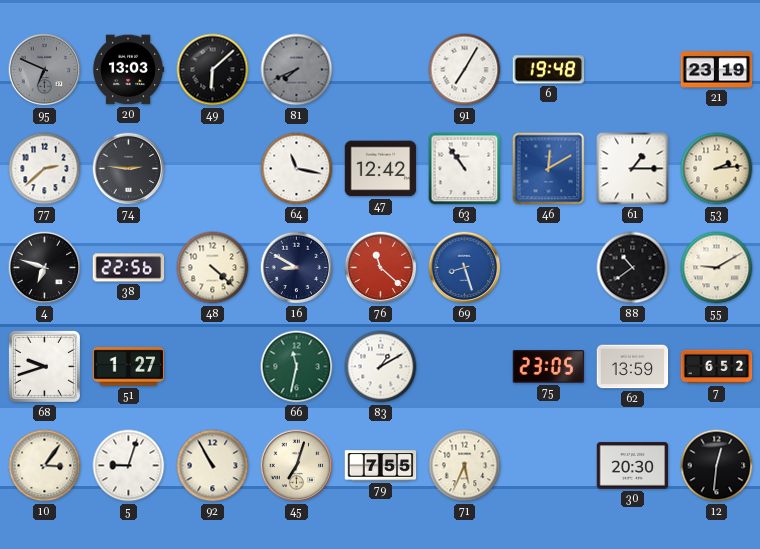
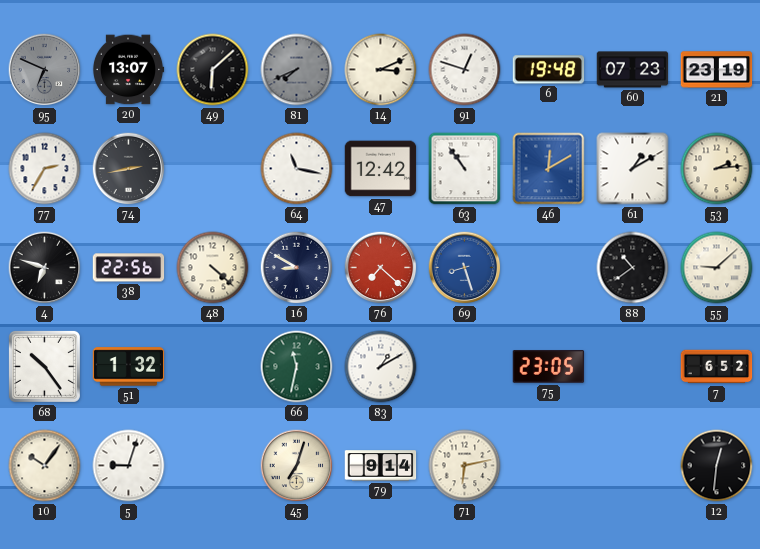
20: 13:03 -> 13:07
14: none -> 3:11
91: 7:05 -> 12:48
60: none -> 07:23
77: 2:38 -> 2:35
74: 2:46 -> 2:43
61: 1:15 -> 1:10
76: 11:22 -> 7:22
55: 9:10 -> 9:08
68: 9:42 -> 10:24
51: 1:27 -> 1:32
62: 13:59 -> none
10: 3:06 -> 10:06
92: 10:55 -> none
79: 7:55 -> 9:14
71: 5:34 -> 6:13
30: 20:30 -> none
